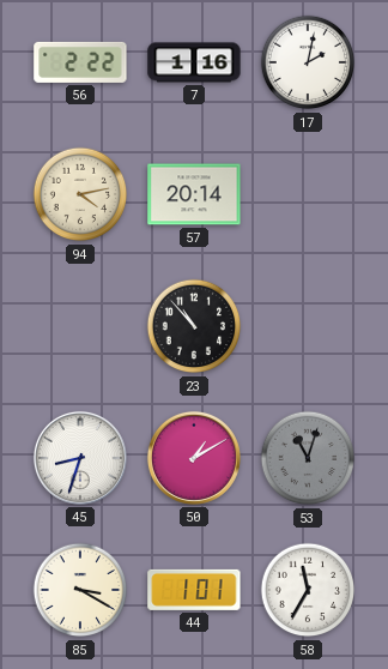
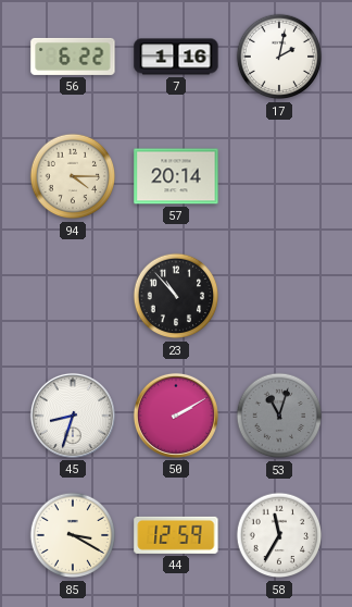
56: 2:22 -> 6:22
94: 4:13 -> 4:15
50: 1:10 -> 2:10
44: 1:01 -> 12:59
